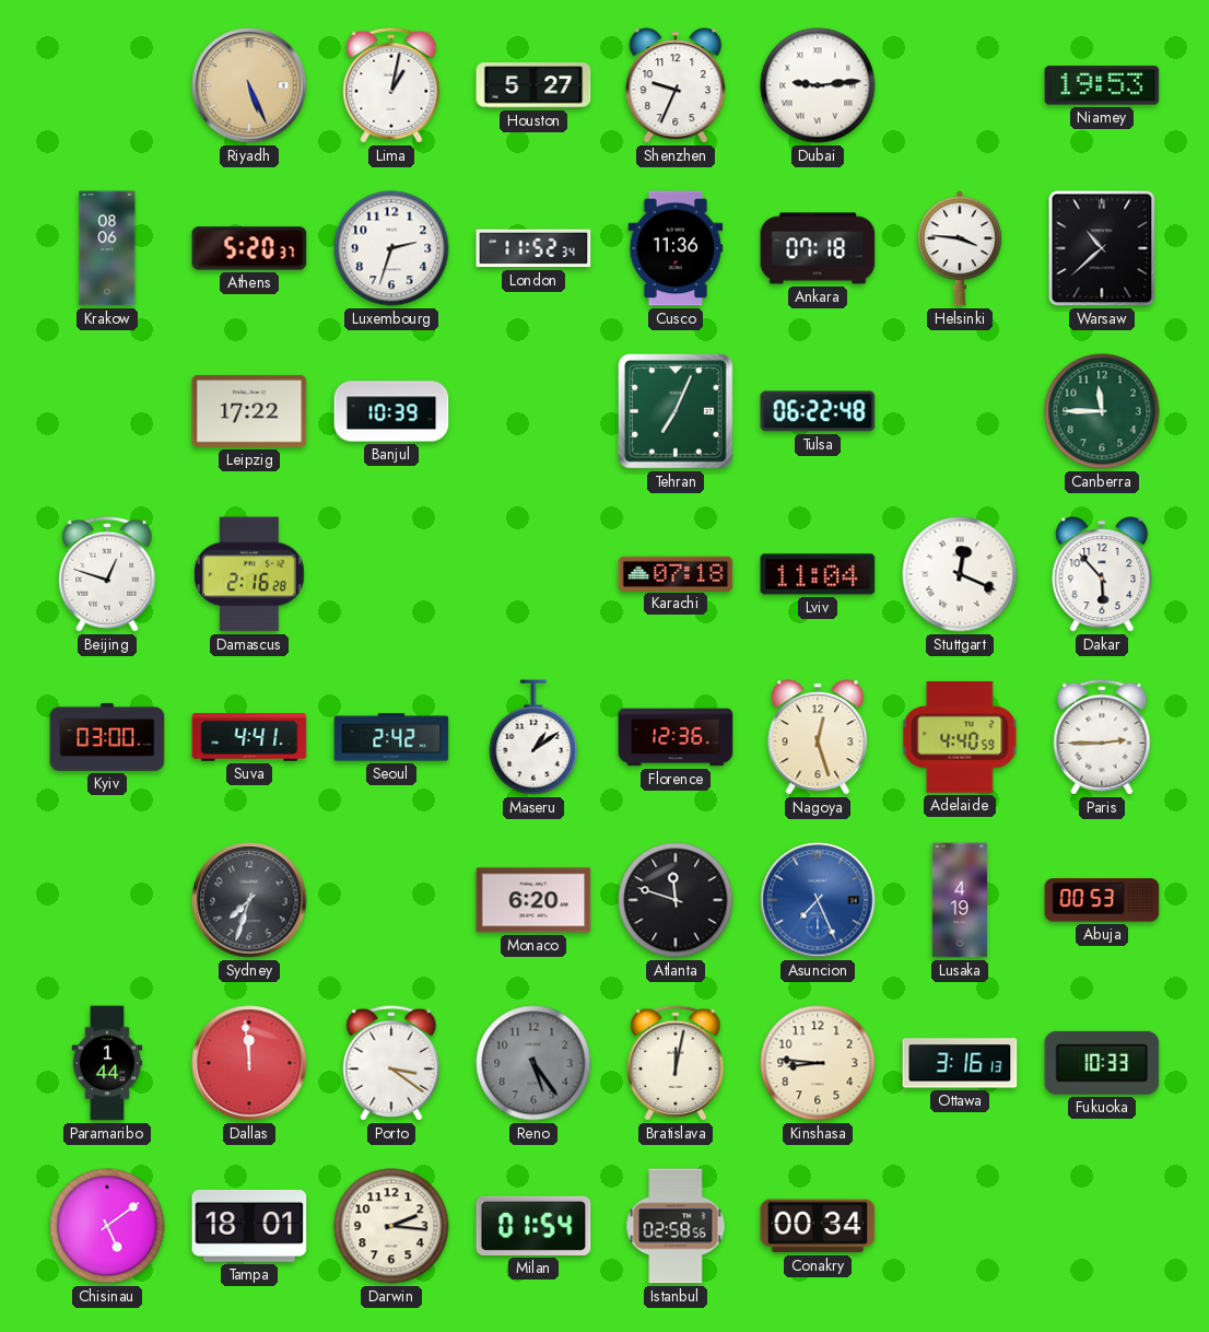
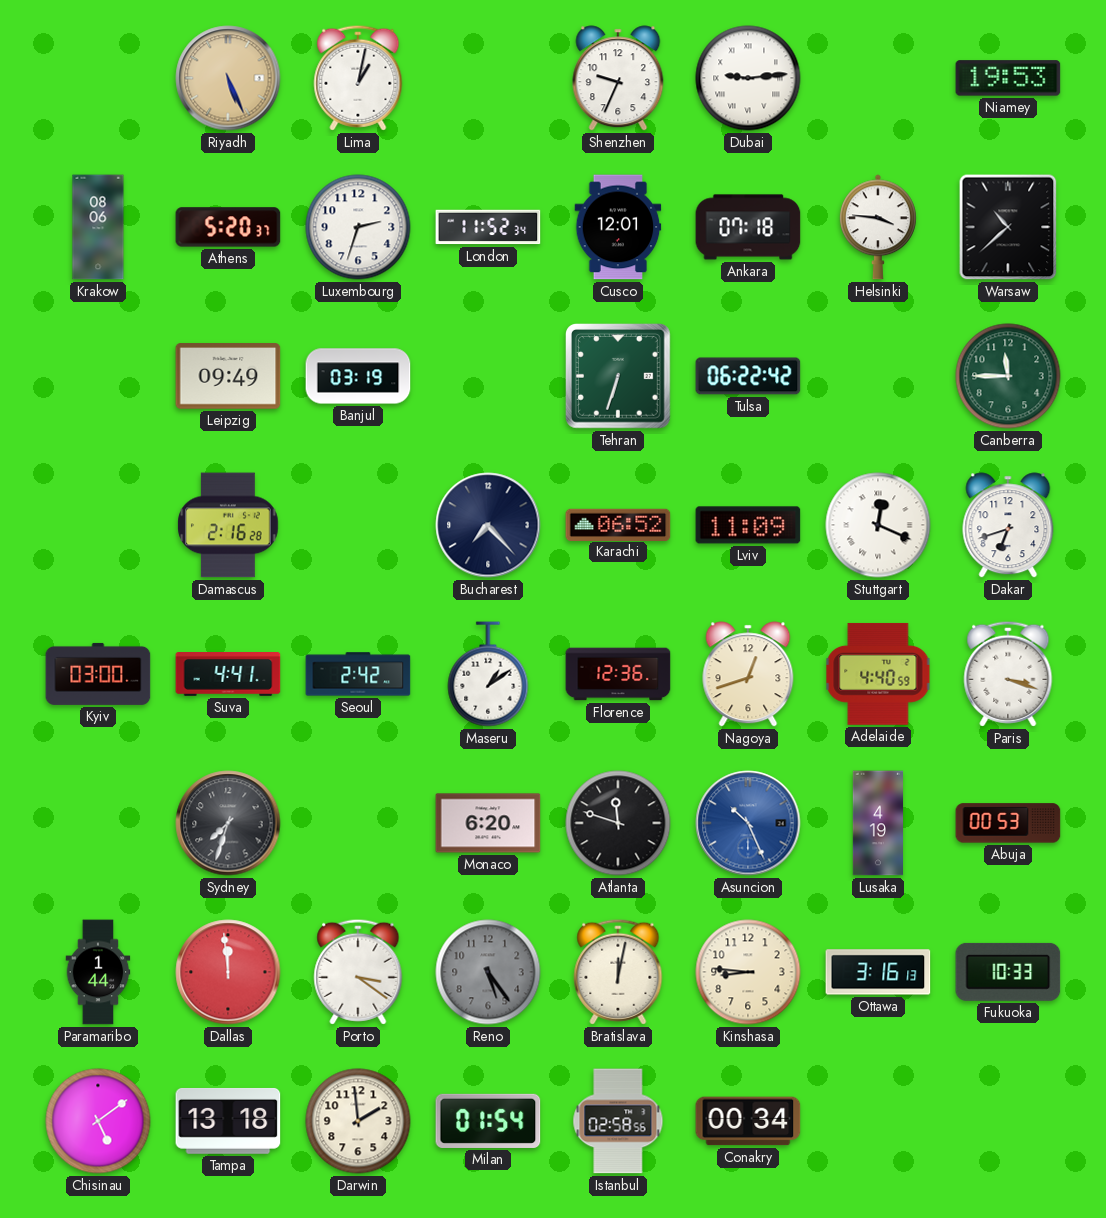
Houston: 5:27 -> none
Cusco: 11:36 -> 12:01
Leipzig: 17:22 -> 09:49
Banjul: 10:39 -> 03:19
Tehran: 7:04 -> 6:33
Tulsa: 06:22:48 -> 06:22:42
Beijing: 12:48 -> none
Bucharest: none -> 7:23
Karachi: 07:18 -> 06:52
Lviv: 11:04 -> 11:09
Dakar: 5:53 -> 6:42
Nagoya: 12:27 -> 12:42
Paris: 2:45 -> 3:18
Asuncion: 7:26 -> 10:26
Tampa: 18:01 -> 13:18
Darwin: 2:16 -> 1:59
